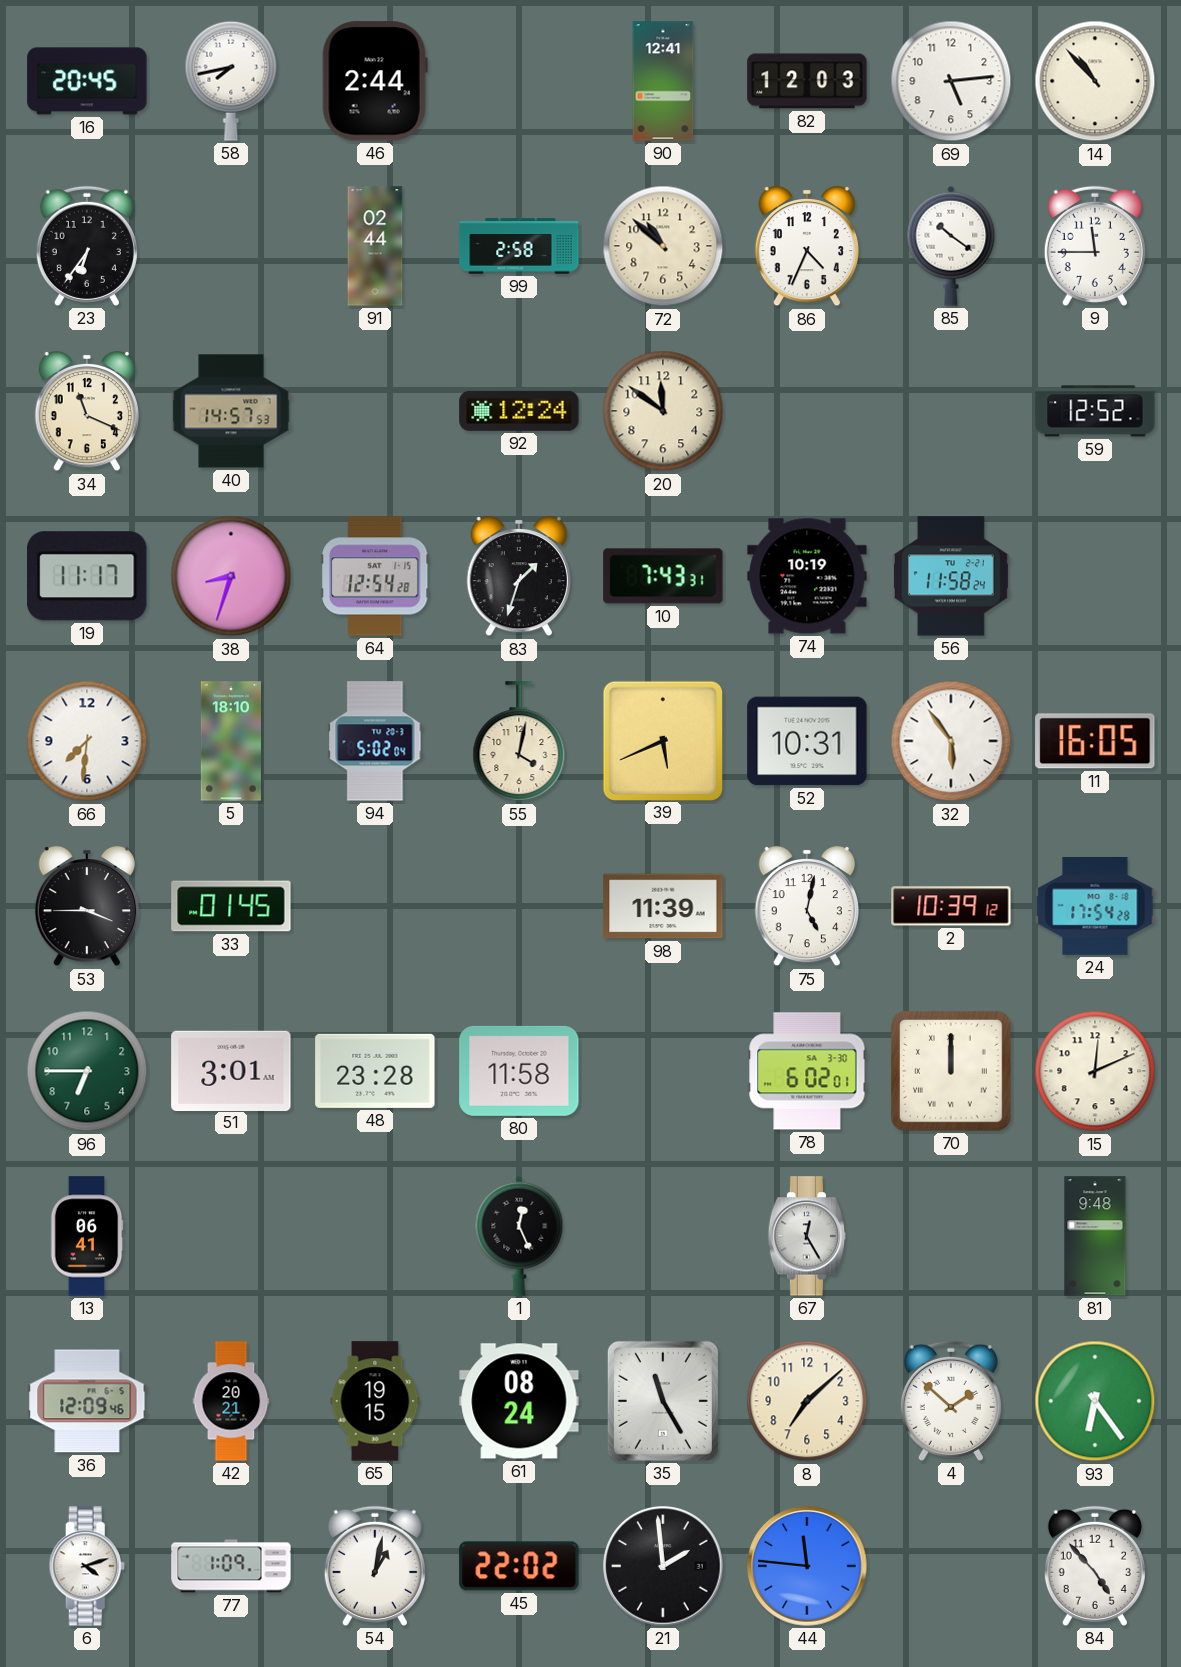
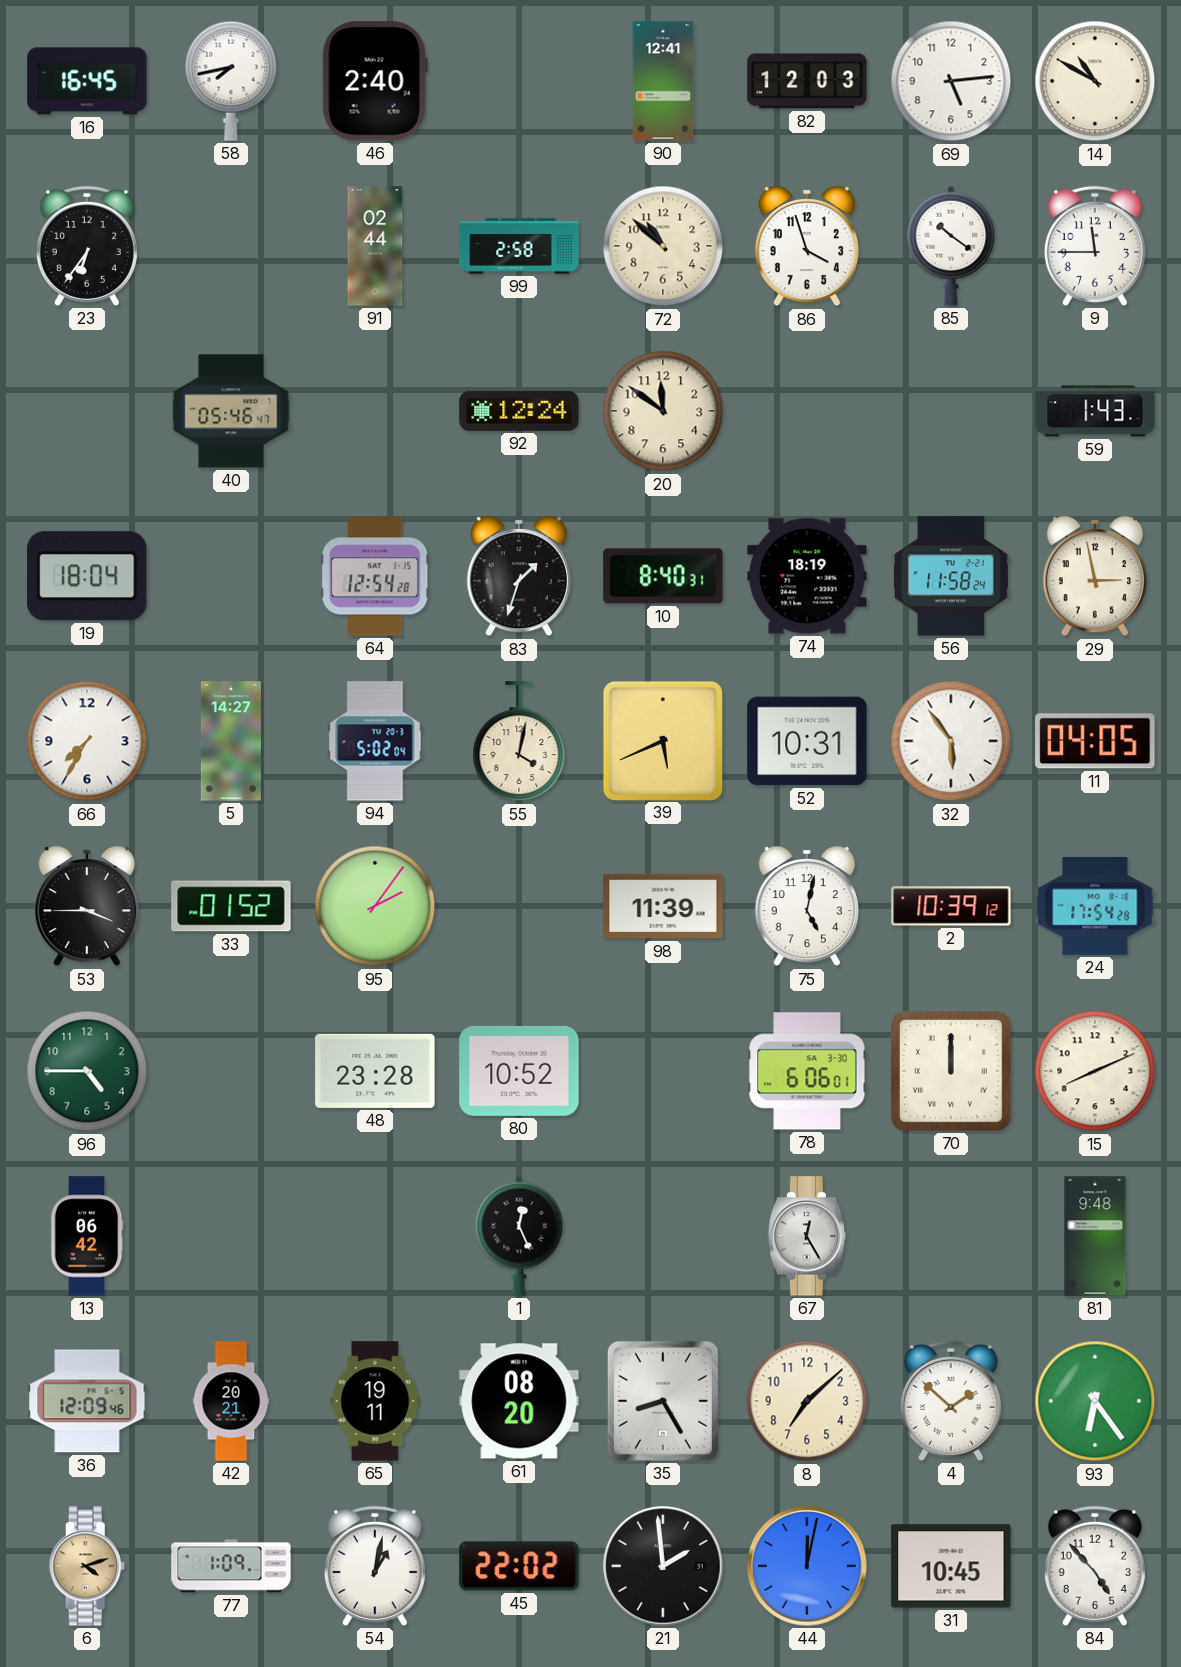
16: 20:45 -> 16:45
46: 2:44 -> 2:40
14: 10:53 -> 10:50
86: 4:34 -> 3:57
34: 11:19 -> none
40: 14:57 -> 05:46
59: 12:52 -> 1:43
19: 11:17 -> 18:04
38: 8:33 -> none
10: 7:43 -> 8:40
74: 10:19 -> 18:19
29: none -> 2:58
66: 7:31 -> 7:35
5: 18:10 -> 14:27
11: 16:05 -> 04:05
33: 01:45 -> 01:52
95: none -> 2:06
96: 6:45 -> 4:45
51: 3:01 -> none
80: 11:58 -> 10:52
78: 6:02 -> 6:06
15: 12:11 -> 8:11
13: 06:41 -> 06:42
65: 19:15 -> 19:11
61: 08:24 -> 08:20
35: 11:25 -> 8:25
6 dial: white -> champagne
44: 11:46 -> 12:02
31: none -> 10:45
